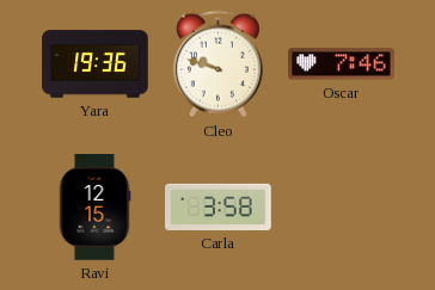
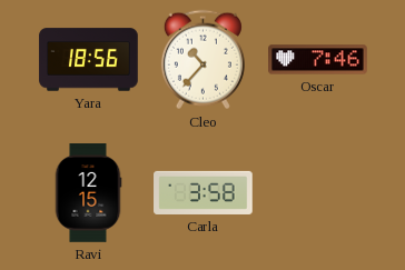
Yara: 19:36 -> 18:56
Cleo: 9:48 -> 10:37
